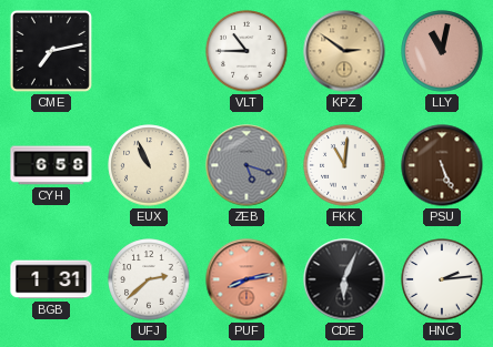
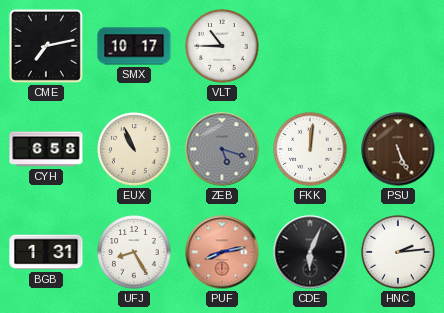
SMX: none -> 10:17
KPZ: 2:51 -> none
LLY: 11:02 -> none
FKK: 11:01 -> 12:01
UFJ: 2:38 -> 8:25
